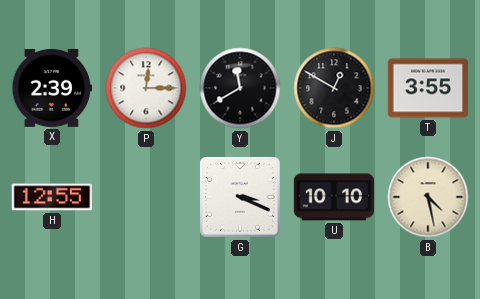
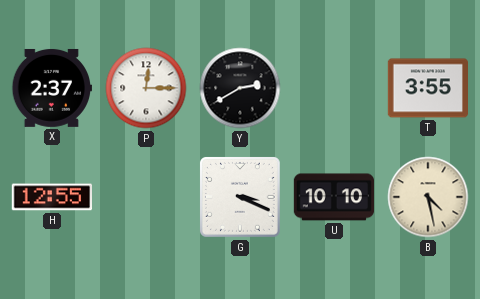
X: 2:39 -> 2:37
Y: 11:40 -> 2:40
J: 12:50 -> none
